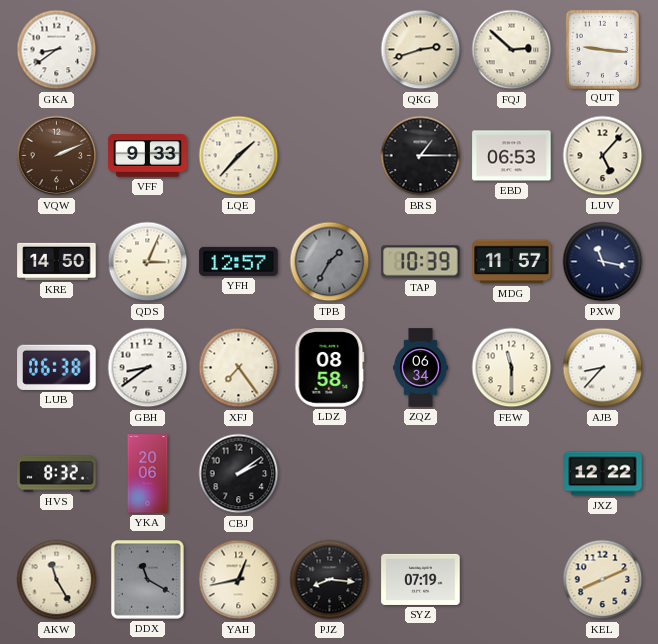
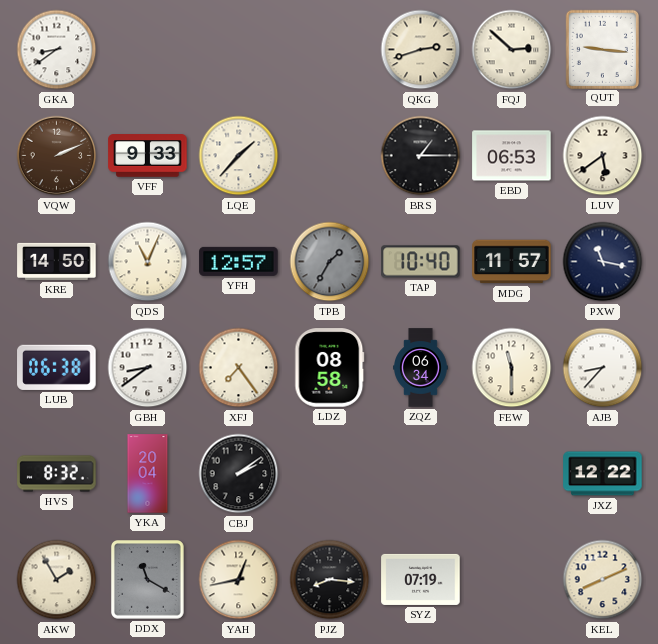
LUV: 5:07 -> 5:39
QDS: 3:04 -> 11:04
TAP: 10:39 -> 10:40
YKA: 20:06 -> 20:04
AKW: 11:25 -> 1:55
